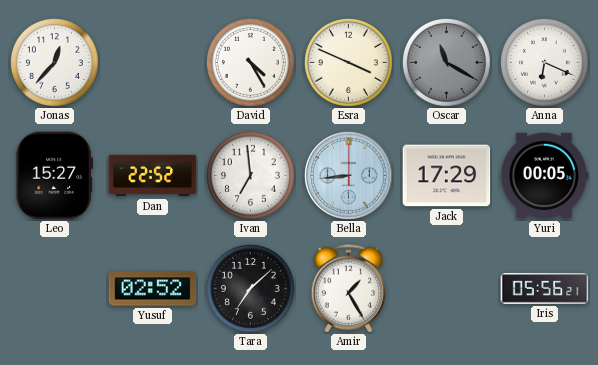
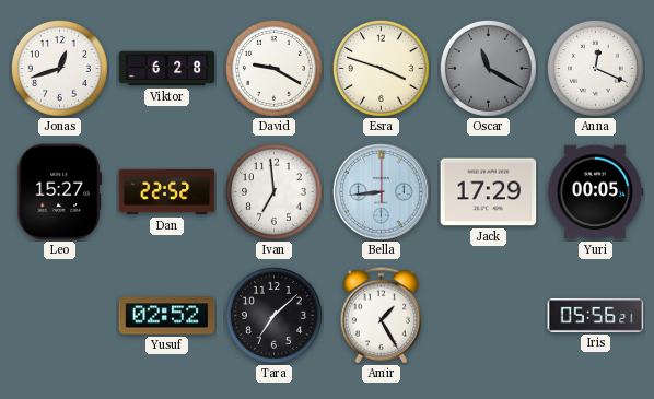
Jonas: 12:37 -> 12:42
Viktor: none -> 6:28
David: 4:25 -> 9:20
Esra: 3:49 -> 3:48
Anna: 6:19 -> 12:19
